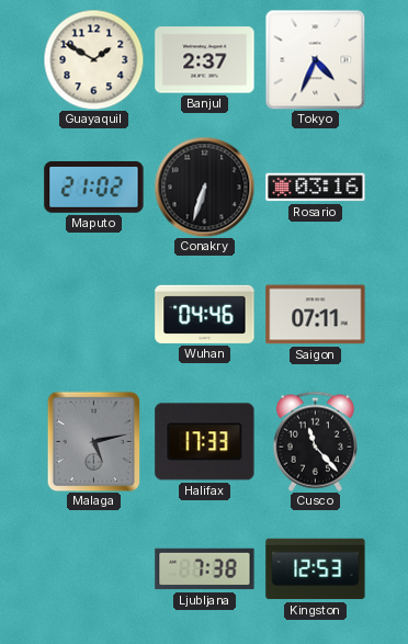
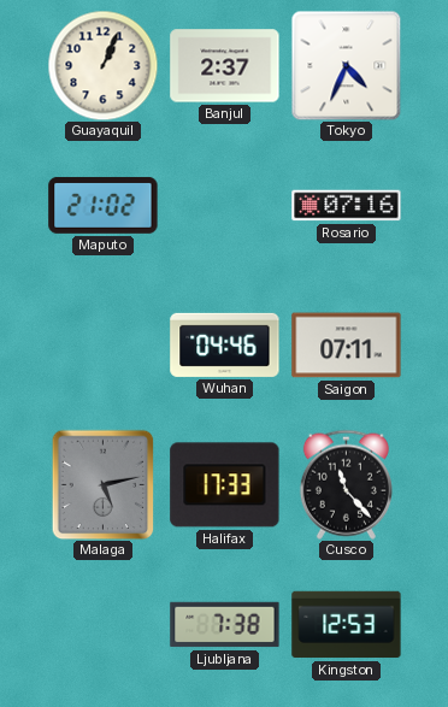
Guayaquil: 1:50 -> 1:04
Conakry: 6:33 -> none
Rosario: 03:16 -> 07:16
